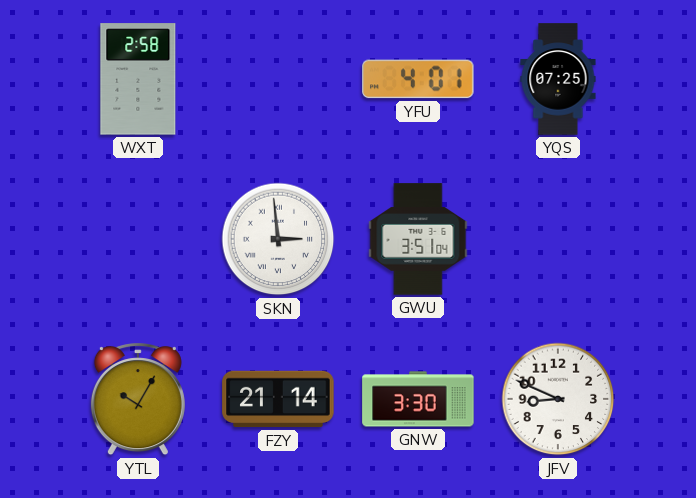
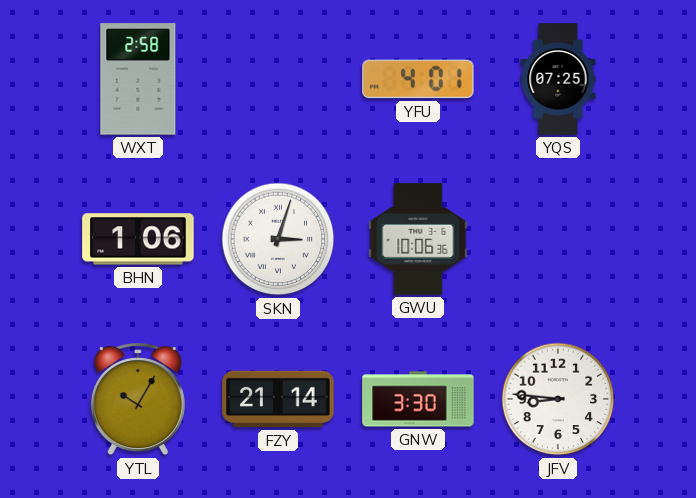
BHN: none -> 1:06
SKN: 2:59 -> 3:03
GWU: 3:51 -> 10:06
JFV: 8:49 -> 8:46
